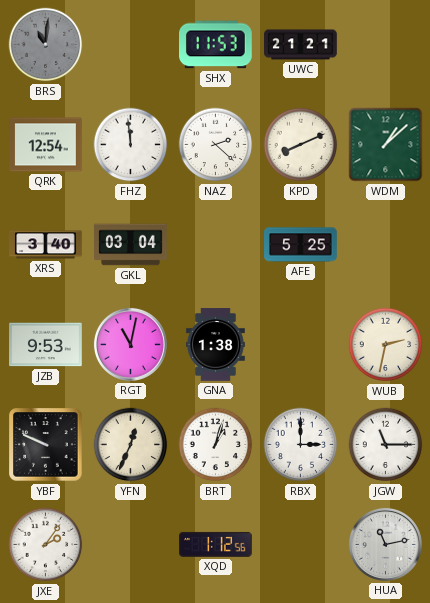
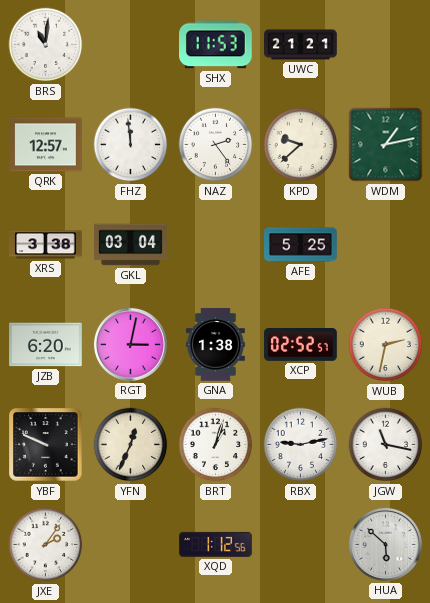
BRS dial: grey -> white
QRK: 12:54 -> 12:57
NAZ: 2:22 -> 2:24
KPD: 8:11 -> 9:38
WDM: 1:08 -> 1:13
XRS: 3:40 -> 3:38
JZB: 9:53 -> 6:20
RGT: 11:02 -> 3:02
XCP: none -> 02:52
RBX: 3:00 -> 9:13
JGW: 11:15 -> 11:17
HUA: 11:13 -> 5:52
